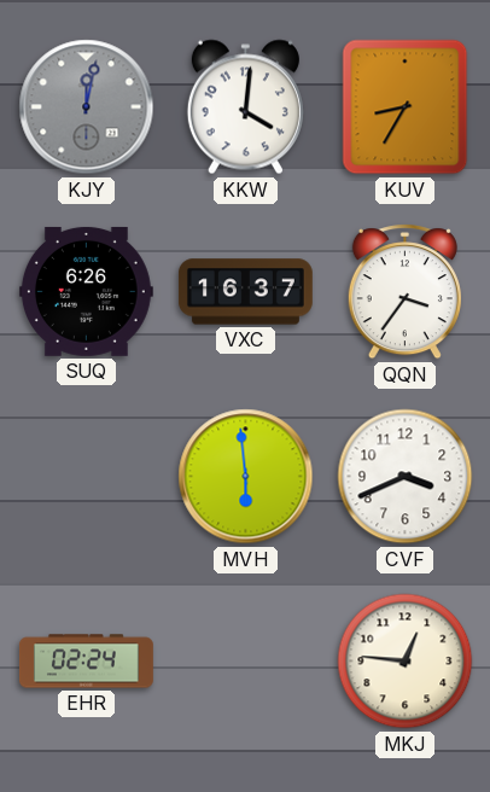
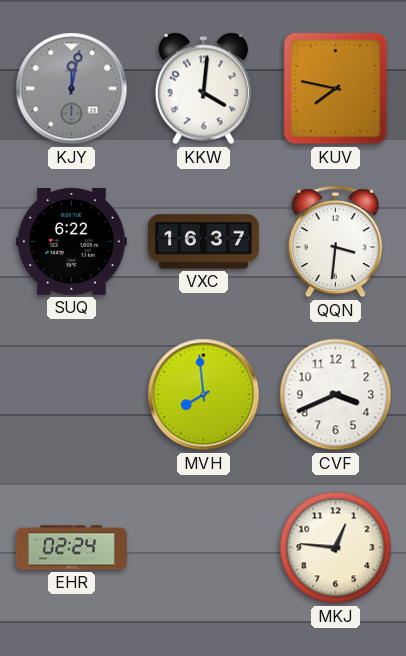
KUV: 8:35 -> 7:47
SUQ: 6:26 -> 6:22
QQN: 3:36 -> 3:31
MVH: 5:59 -> 7:59
